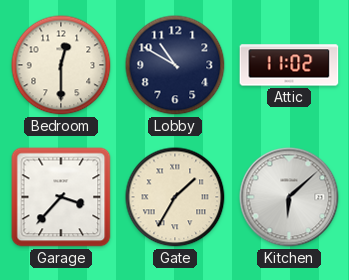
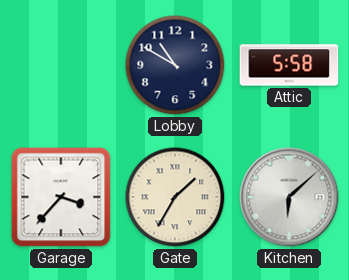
Bedroom: 12:30 -> none
Attic: 11:02 -> 5:58
